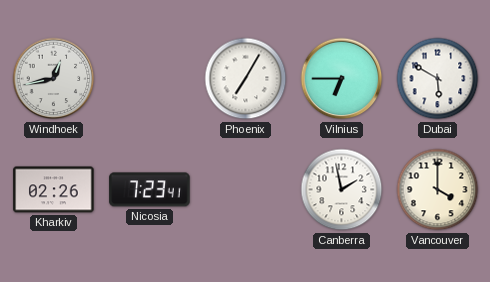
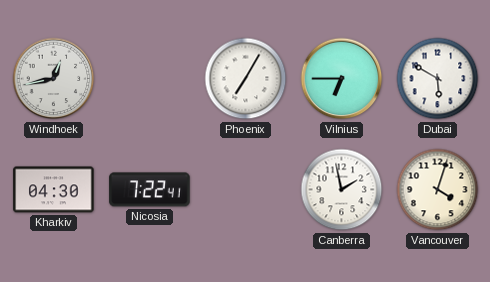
Kharkiv: 02:26 -> 04:30
Nicosia: 7:23 -> 7:22
Vancouver: 4:00 -> 4:03
